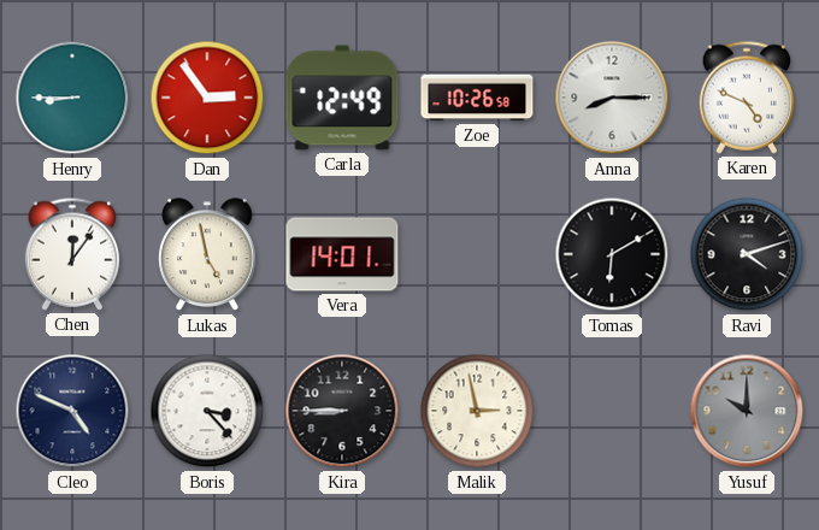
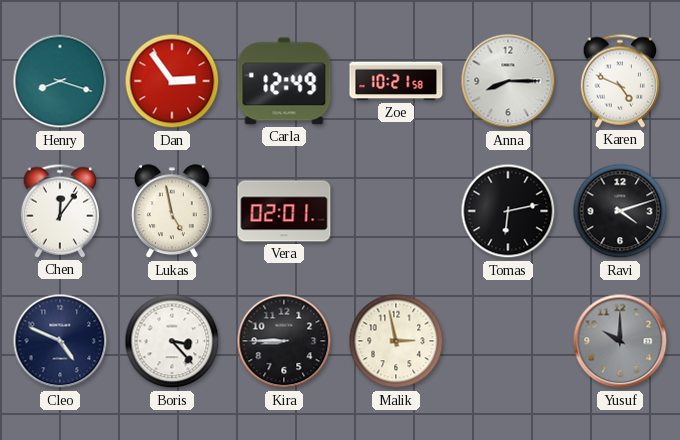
Henry: 8:45 -> 8:18
Zoe: 10:26 -> 10:21
Vera: 14:01 -> 02:01
Tomas: 6:10 -> 6:13
